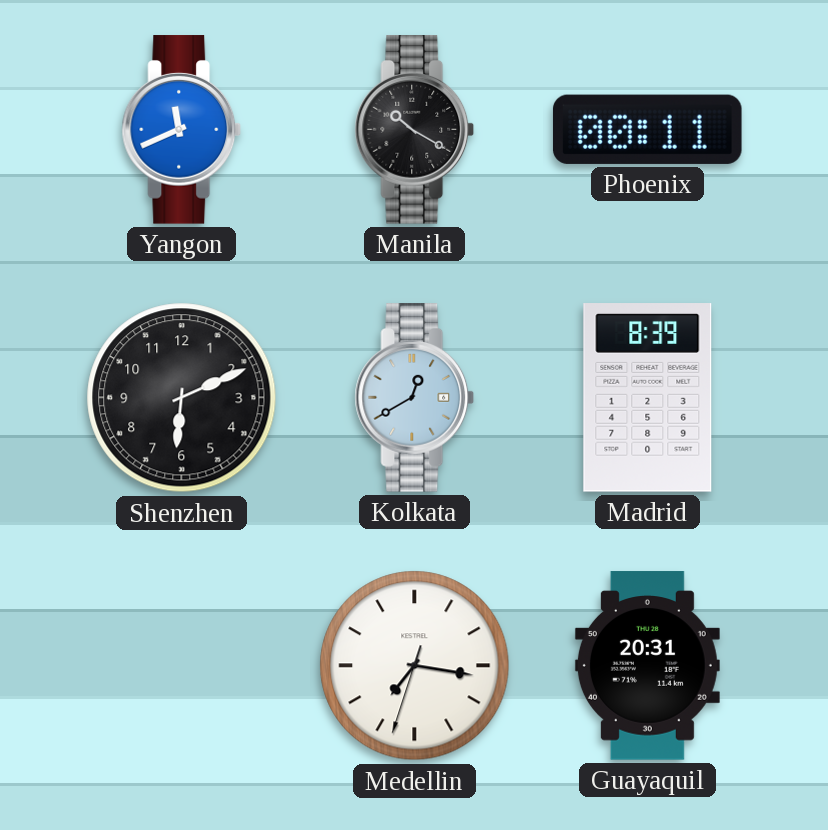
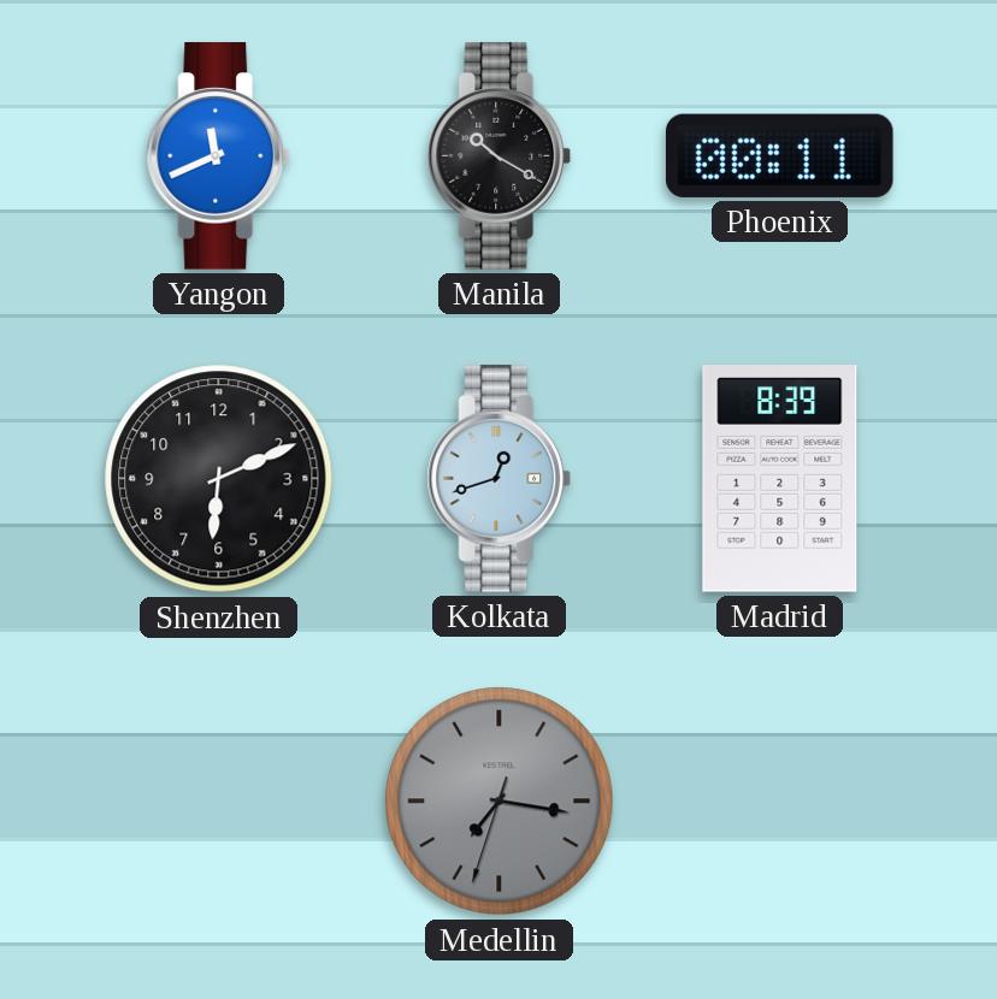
Kolkata: 12:40 -> 12:42
Medellin dial: white -> grey
Guayaquil: 20:31 -> none
